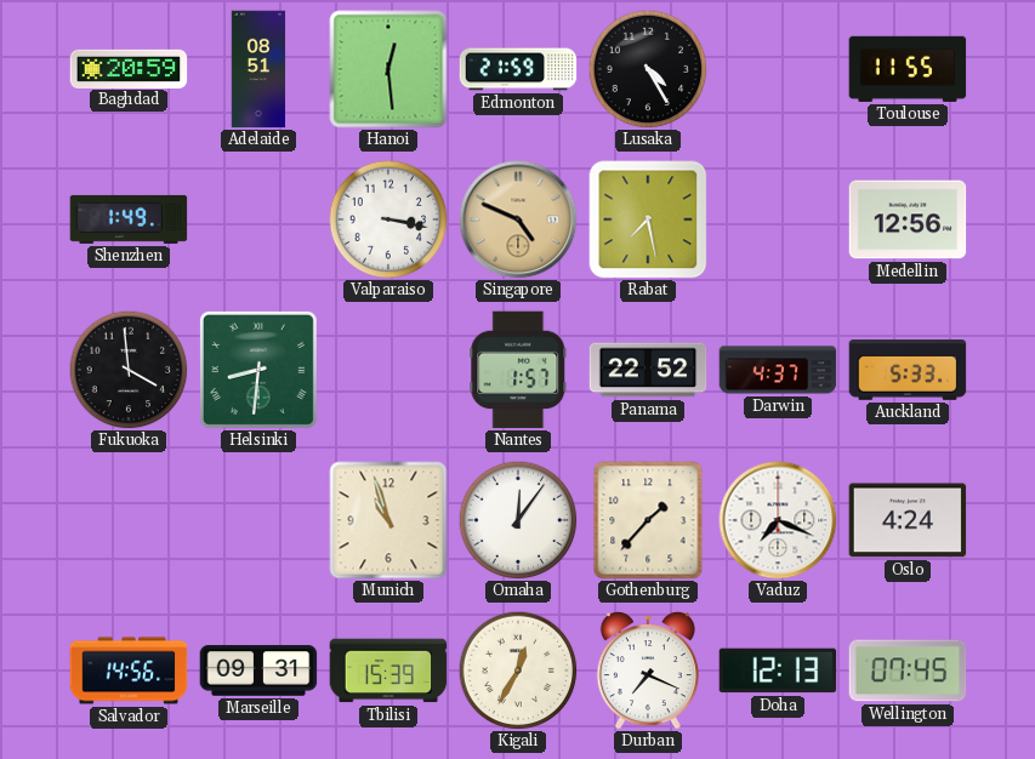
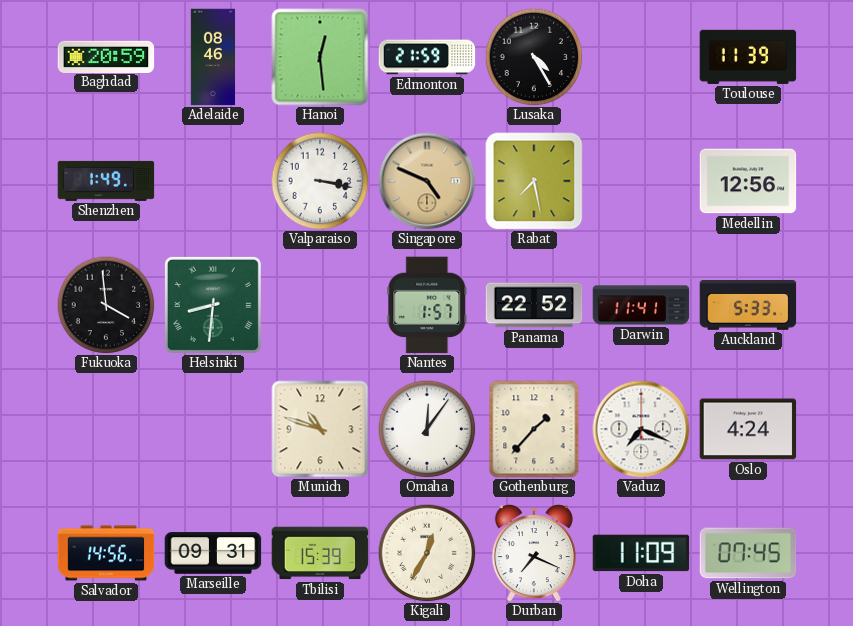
Adelaide: 08:51 -> 08:46
Toulouse: 11:55 -> 11:39
Darwin: 4:37 -> 11:41
Munich: 10:57 -> 10:48
Doha: 12:13 -> 11:09
